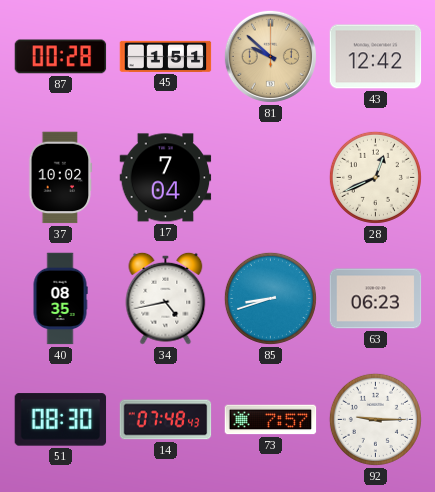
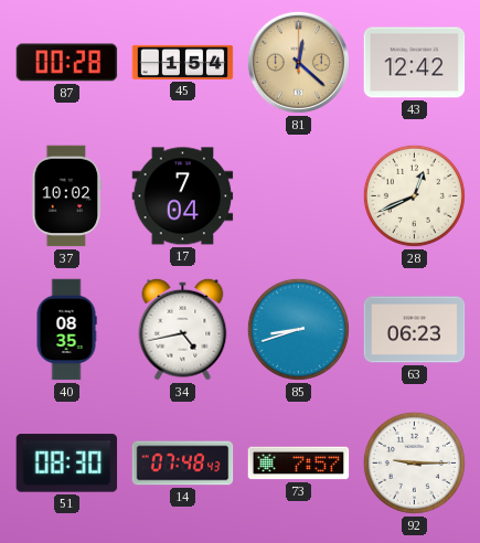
45: 1:51 -> 1:54
81: 9:52 -> 12:22
